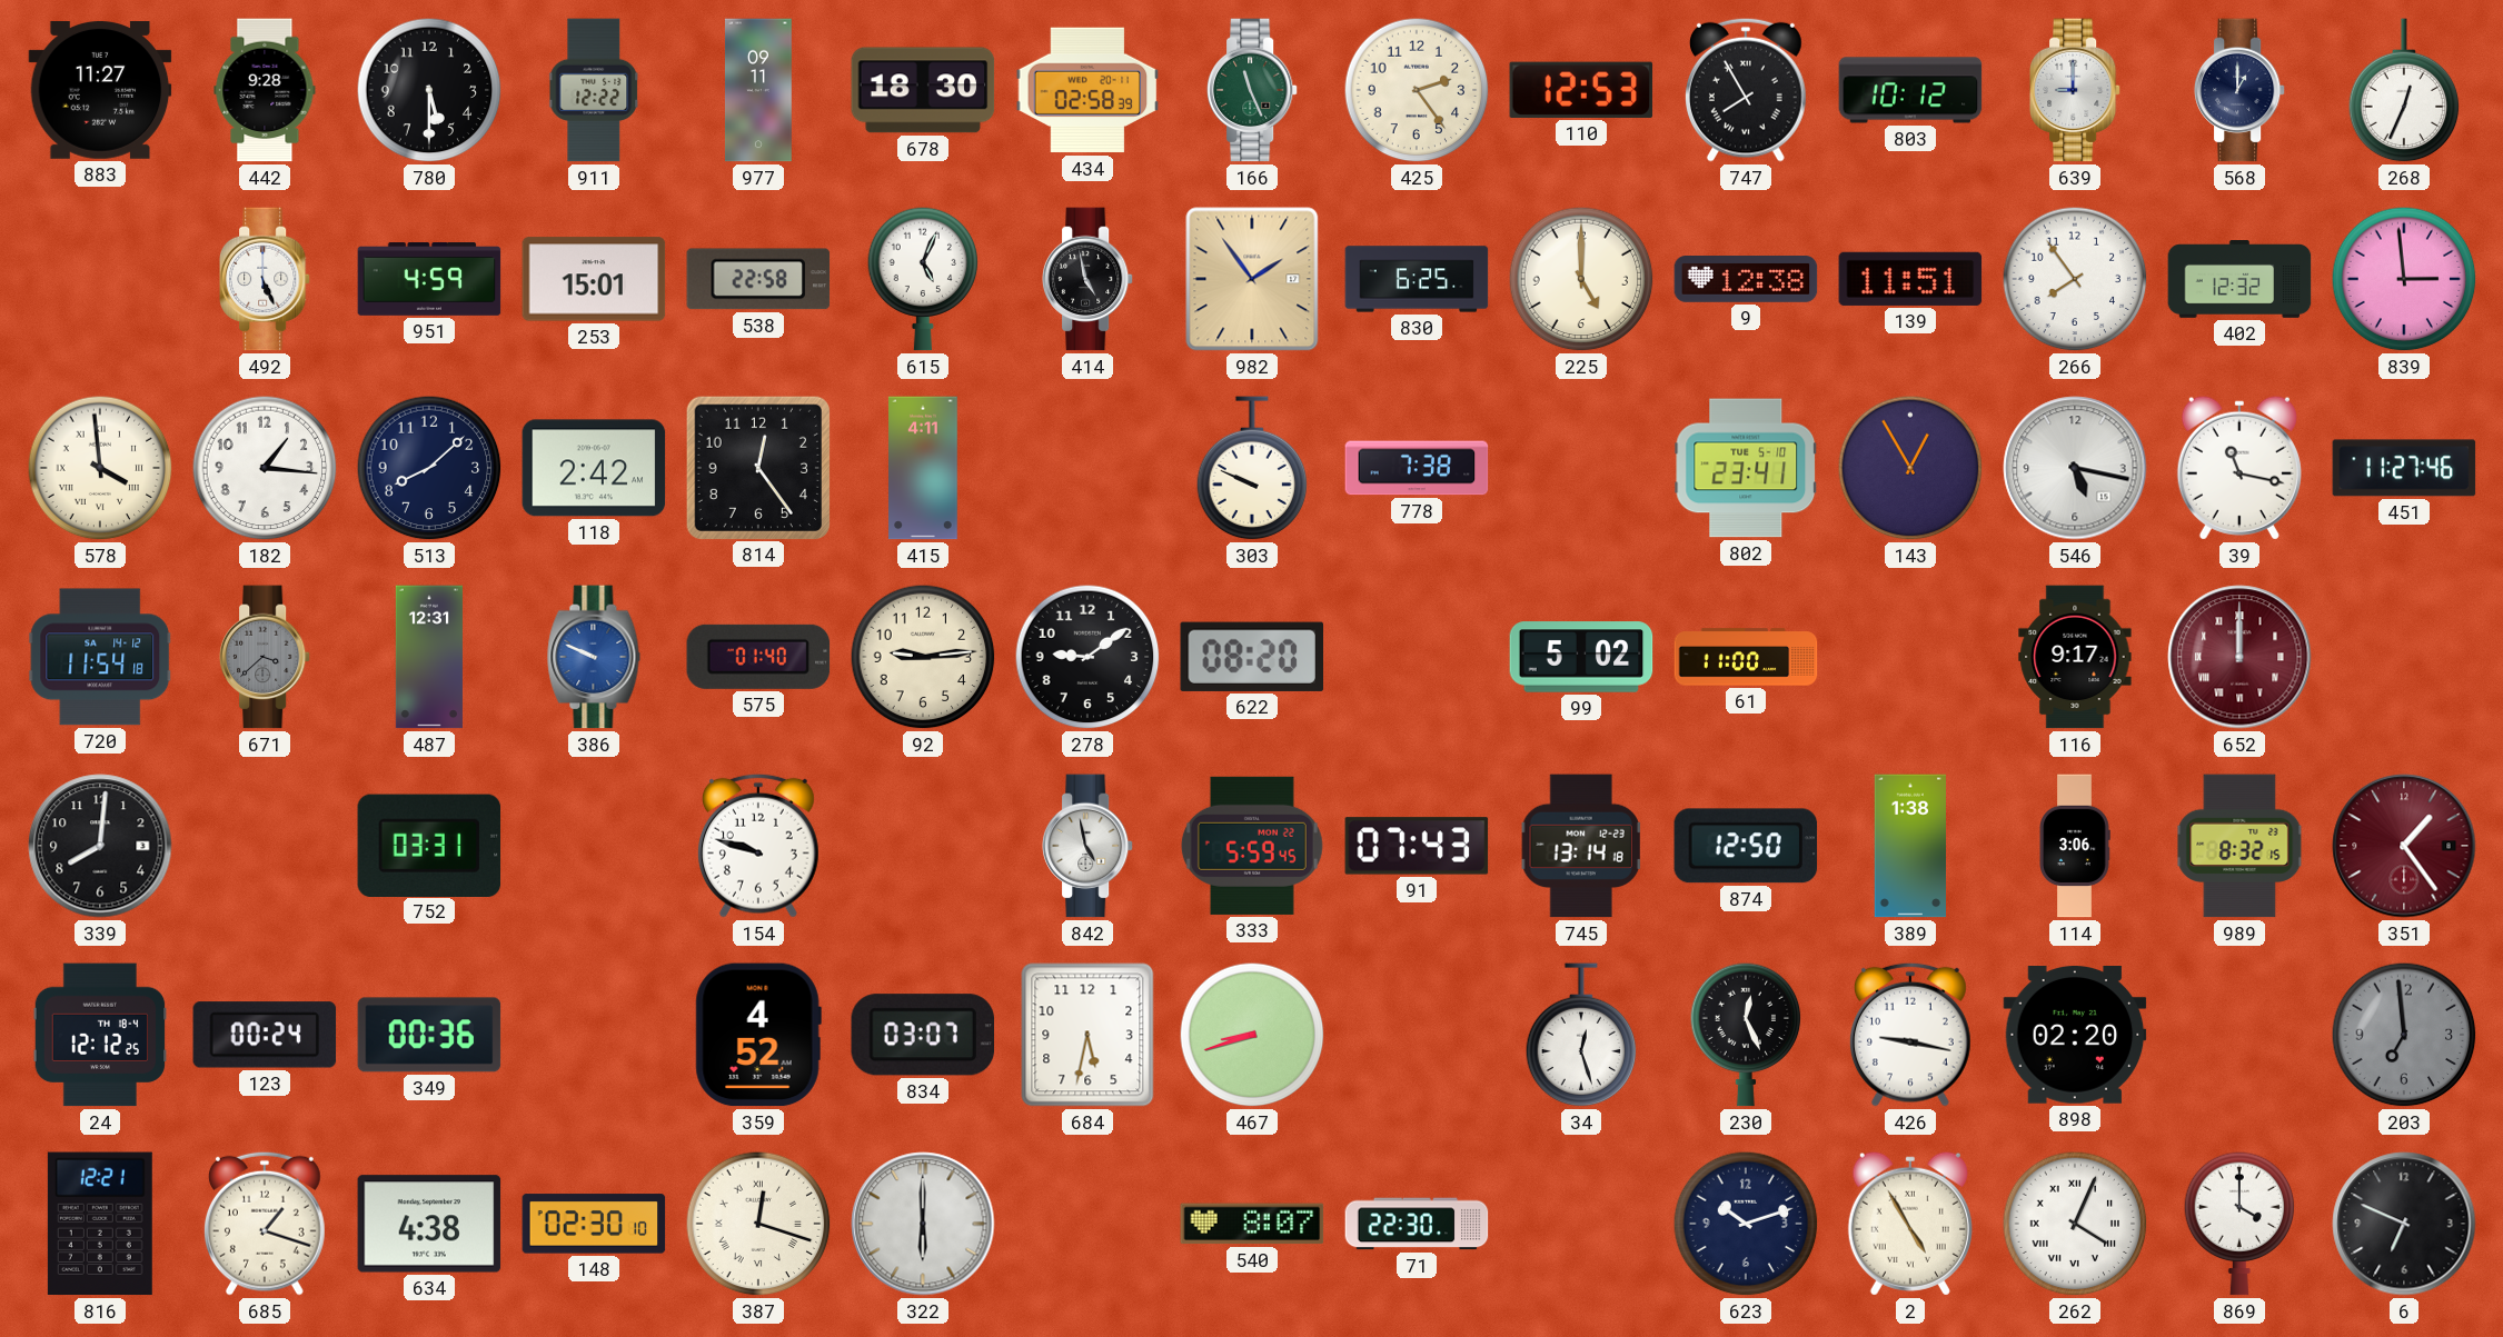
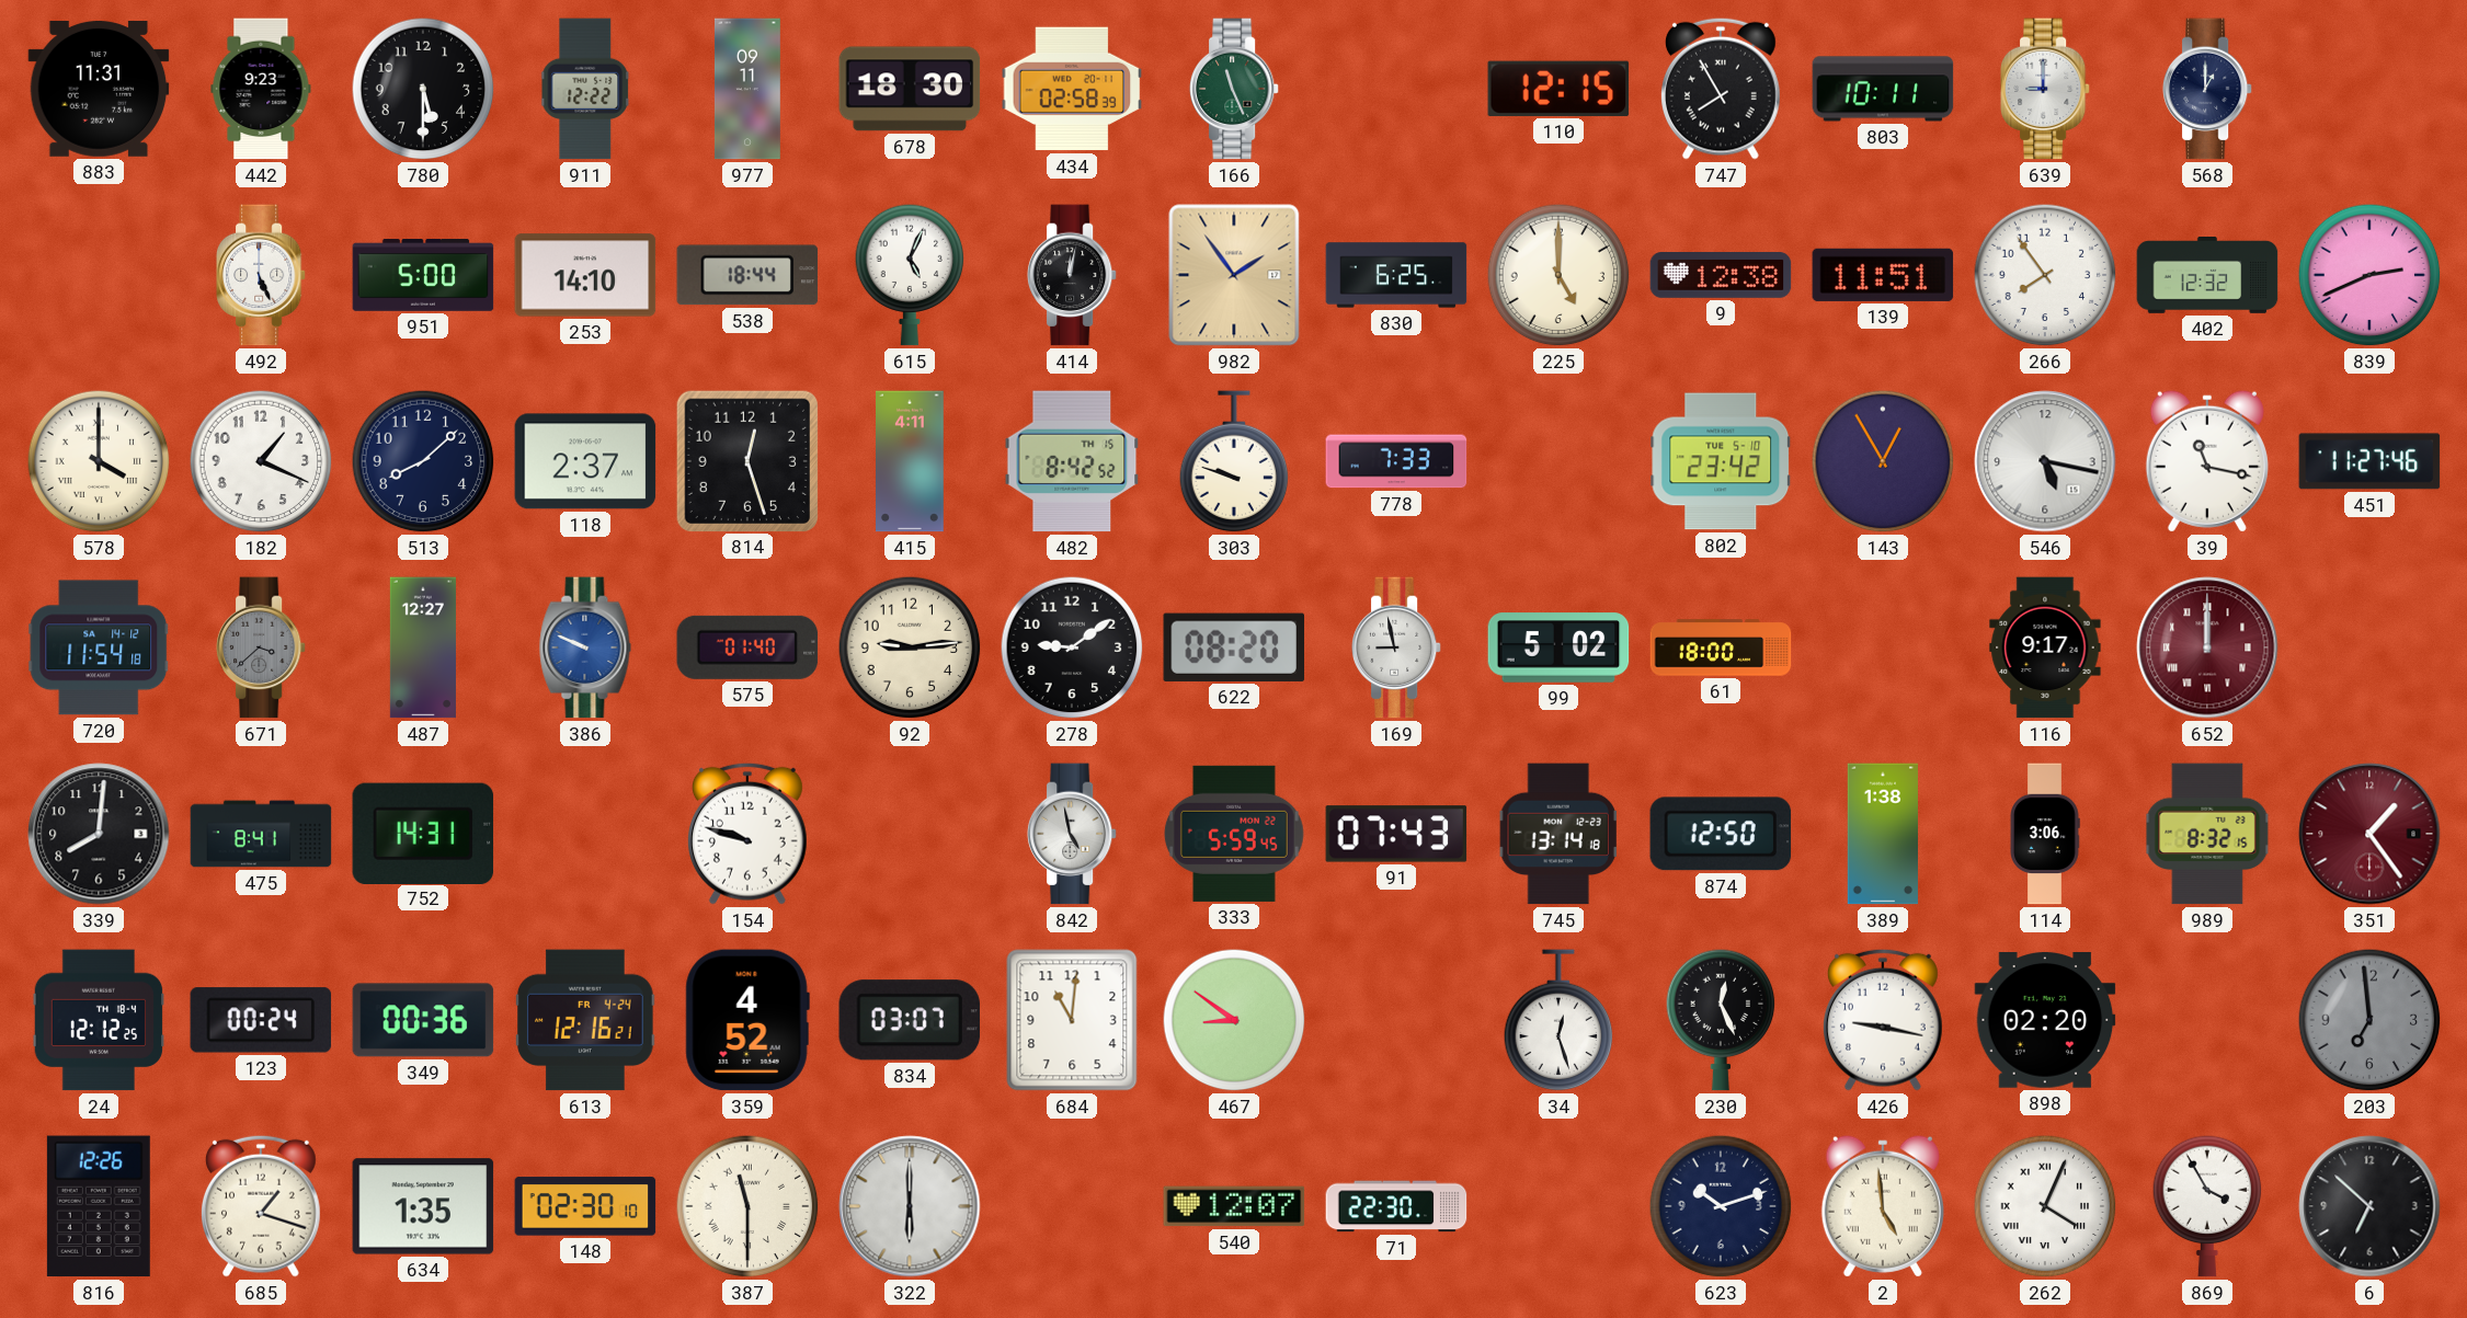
883: 11:27 -> 11:31
442: 9:28 -> 9:23
425: 2:24 -> none
110: 12:53 -> 12:15
803: 10:12 -> 10:11
268: 12:34 -> none
951: 4:59 -> 5:00
253: 15:01 -> 14:10
538: 22:58 -> 18:44
414: 4:58 -> 12:02
839: 2:59 -> 2:41
578: 3:59 -> 4:00
182: 1:16 -> 1:19
118: 2:42 -> 2:37
814: 12:24 -> 12:27
482: none -> 8:42
303: 9:49 -> 9:48
778: 7:38 -> 7:33
802: 23:41 -> 23:42
487: 12:31 -> 12:27
169: none -> 8:58
61: 11:00 -> 18:00
475: none -> 8:41
752: 03:31 -> 14:31
613: none -> 12:16
684: 5:32 -> 11:01
467: 8:42 -> 8:51
816: 12:21 -> 12:26
634: 4:38 -> 1:35
387: 12:18 -> 11:30
540: 8:07 -> 12:07
2: 4:55 -> 4:59
869: 4:00 -> 3:55
6: 6:49 -> 6:52
